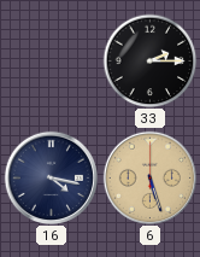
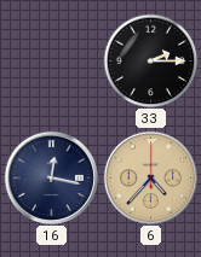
16: 4:17 -> 12:17
6: 5:27 -> 4:37
